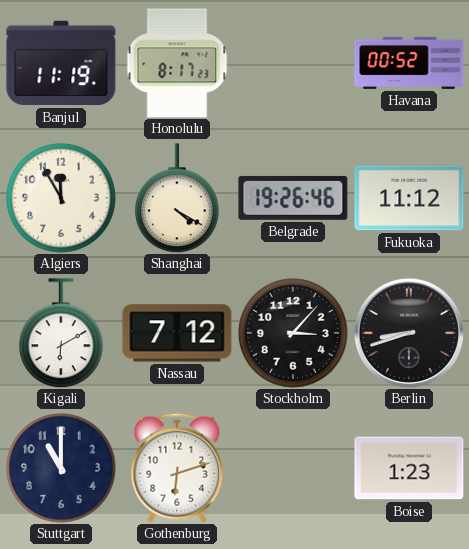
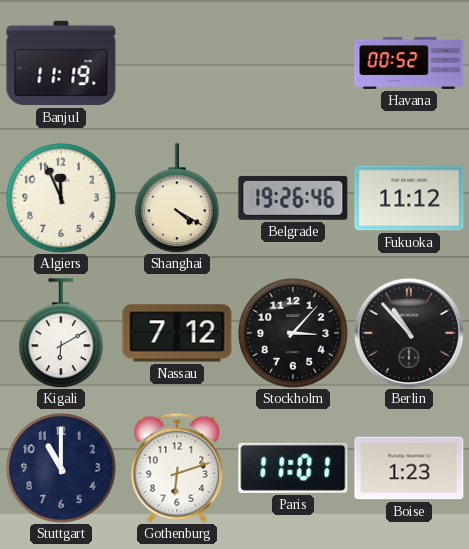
Honolulu: 8:17 -> none
Algiers: 11:55 -> 11:56
Berlin: 8:42 -> 10:53
Paris: none -> 11:01
